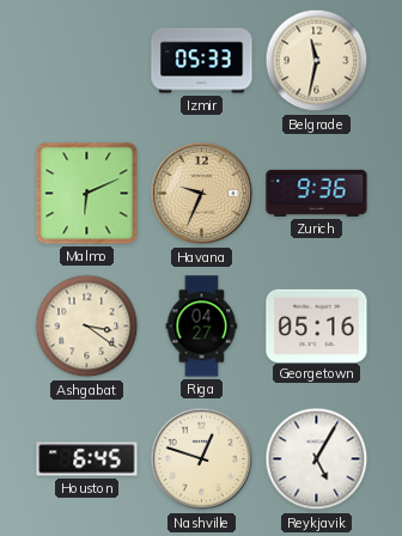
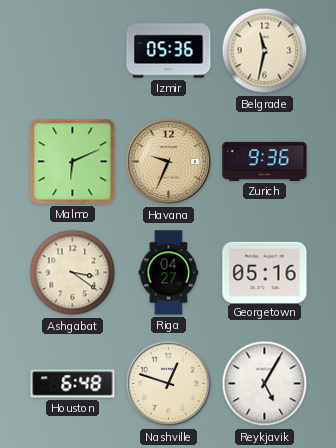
Izmir: 05:33 -> 05:36
Houston: 6:45 -> 6:48
